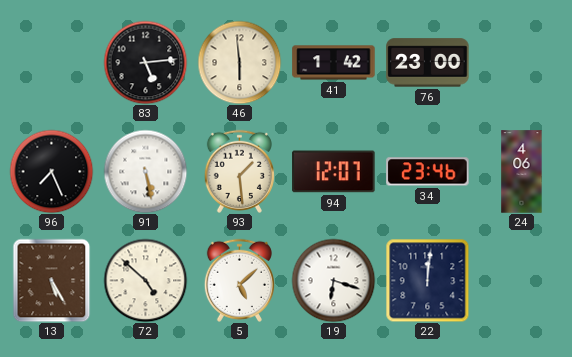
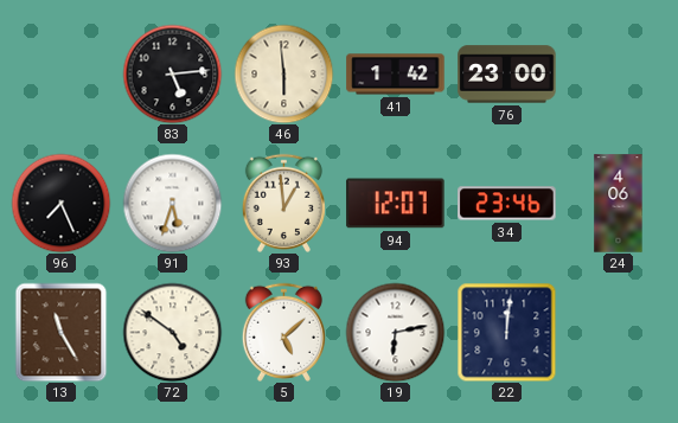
91: 5:28 -> 5:33
93: 1:29 -> 12:59
13: 5:25 -> 11:25
72: 4:52 -> 4:51
19: 6:18 -> 6:13
